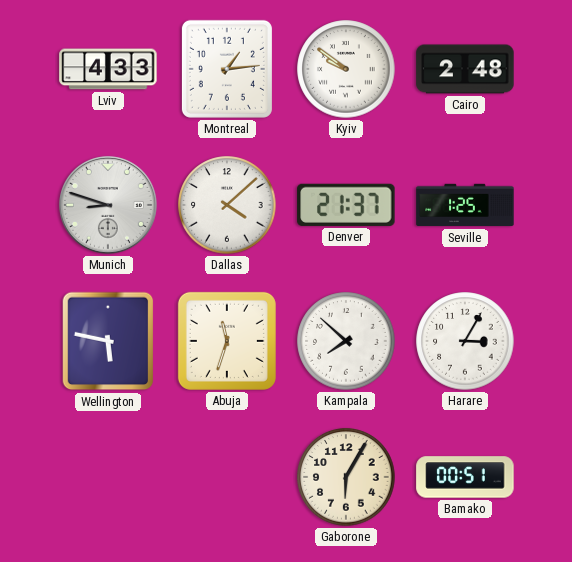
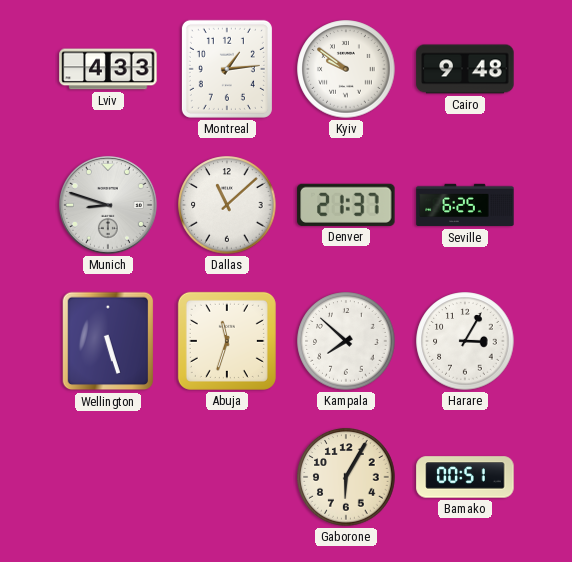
Cairo: 2:48 -> 9:48
Dallas: 4:08 -> 11:08
Seville: 1:25 -> 6:25
Wellington: 5:47 -> 5:27
